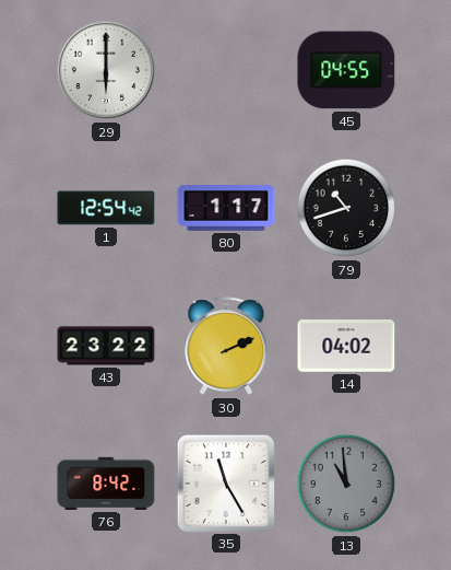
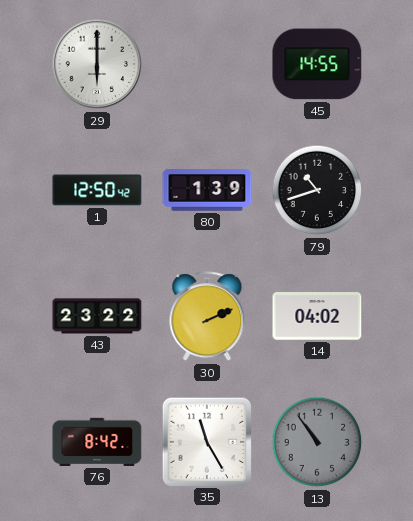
45: 04:55 -> 14:55
1: 12:54 -> 12:50
80: 1:17 -> 1:39
13: 10:59 -> 10:54
